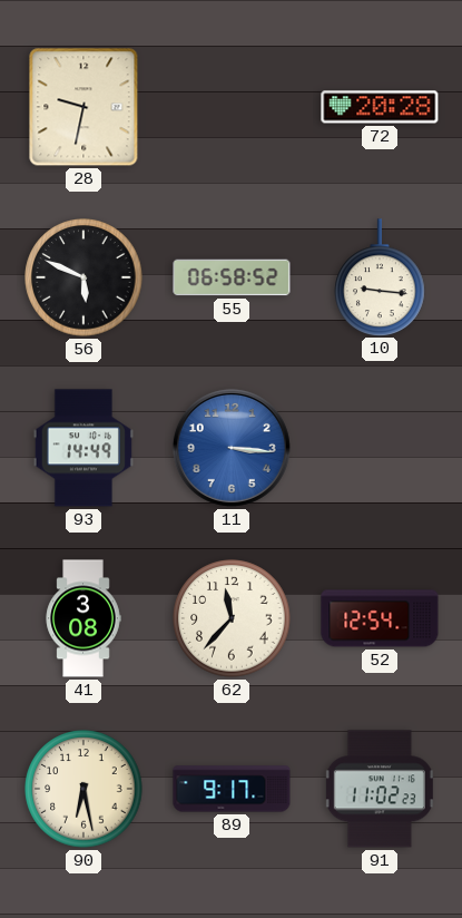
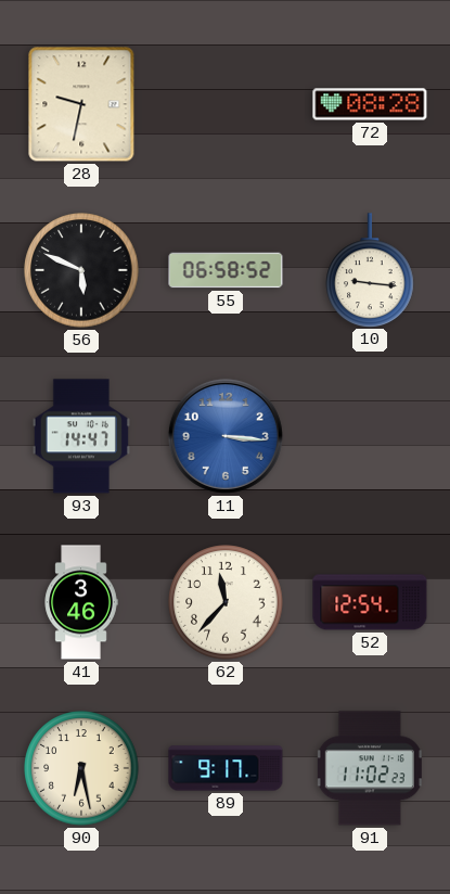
72: 20:28 -> 08:28
93: 14:49 -> 14:47
41: 3:08 -> 3:46
